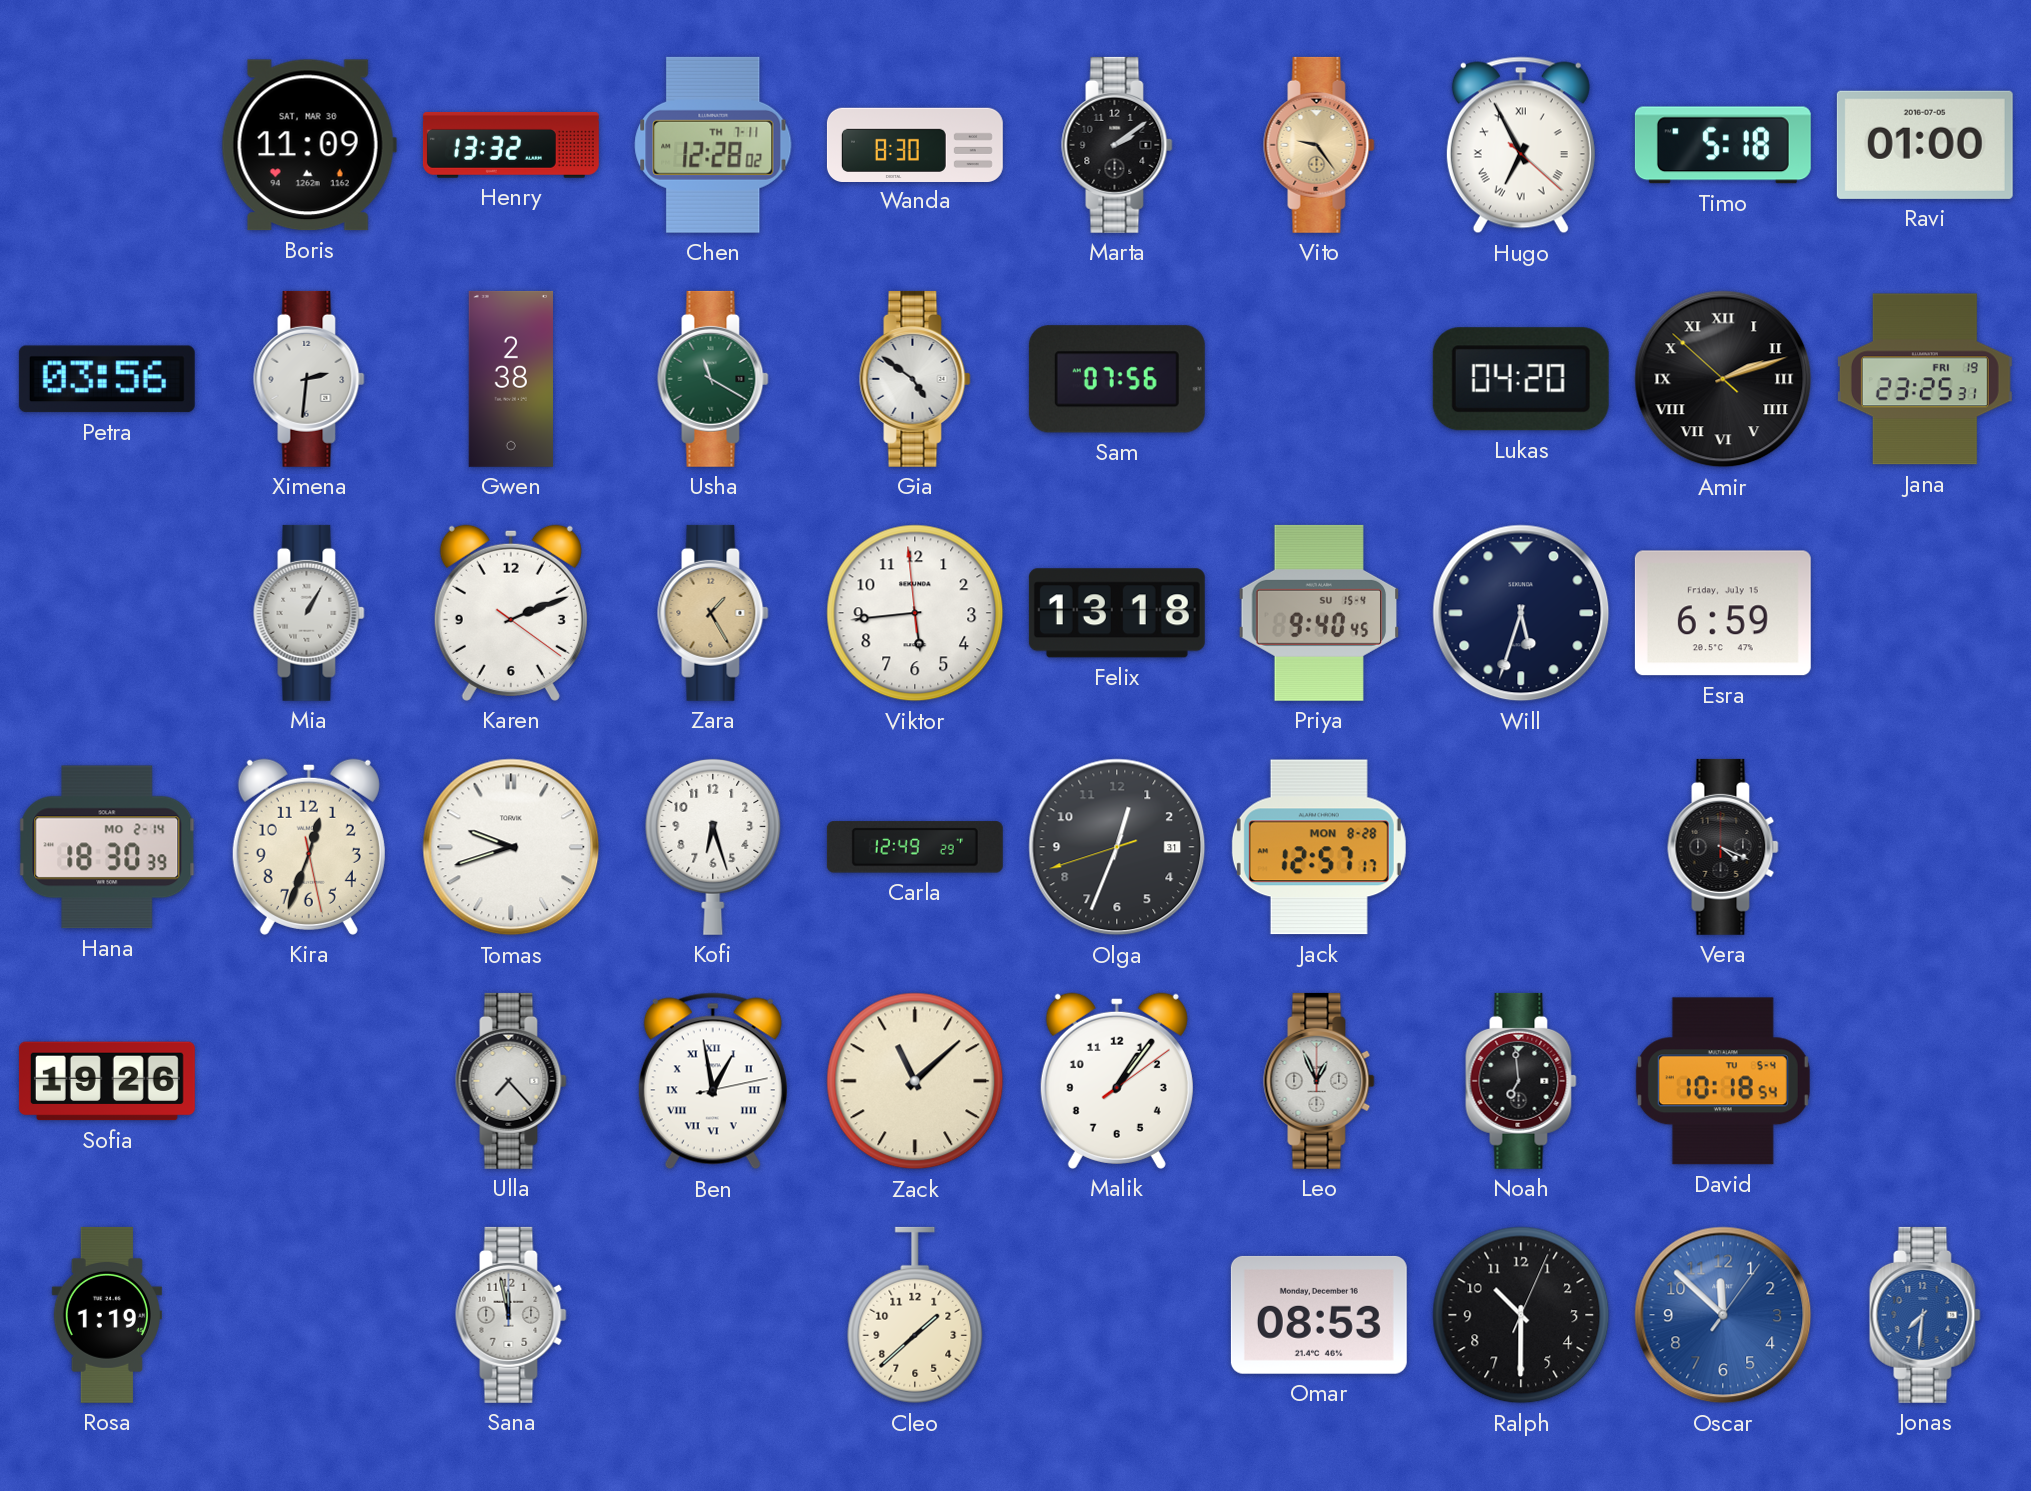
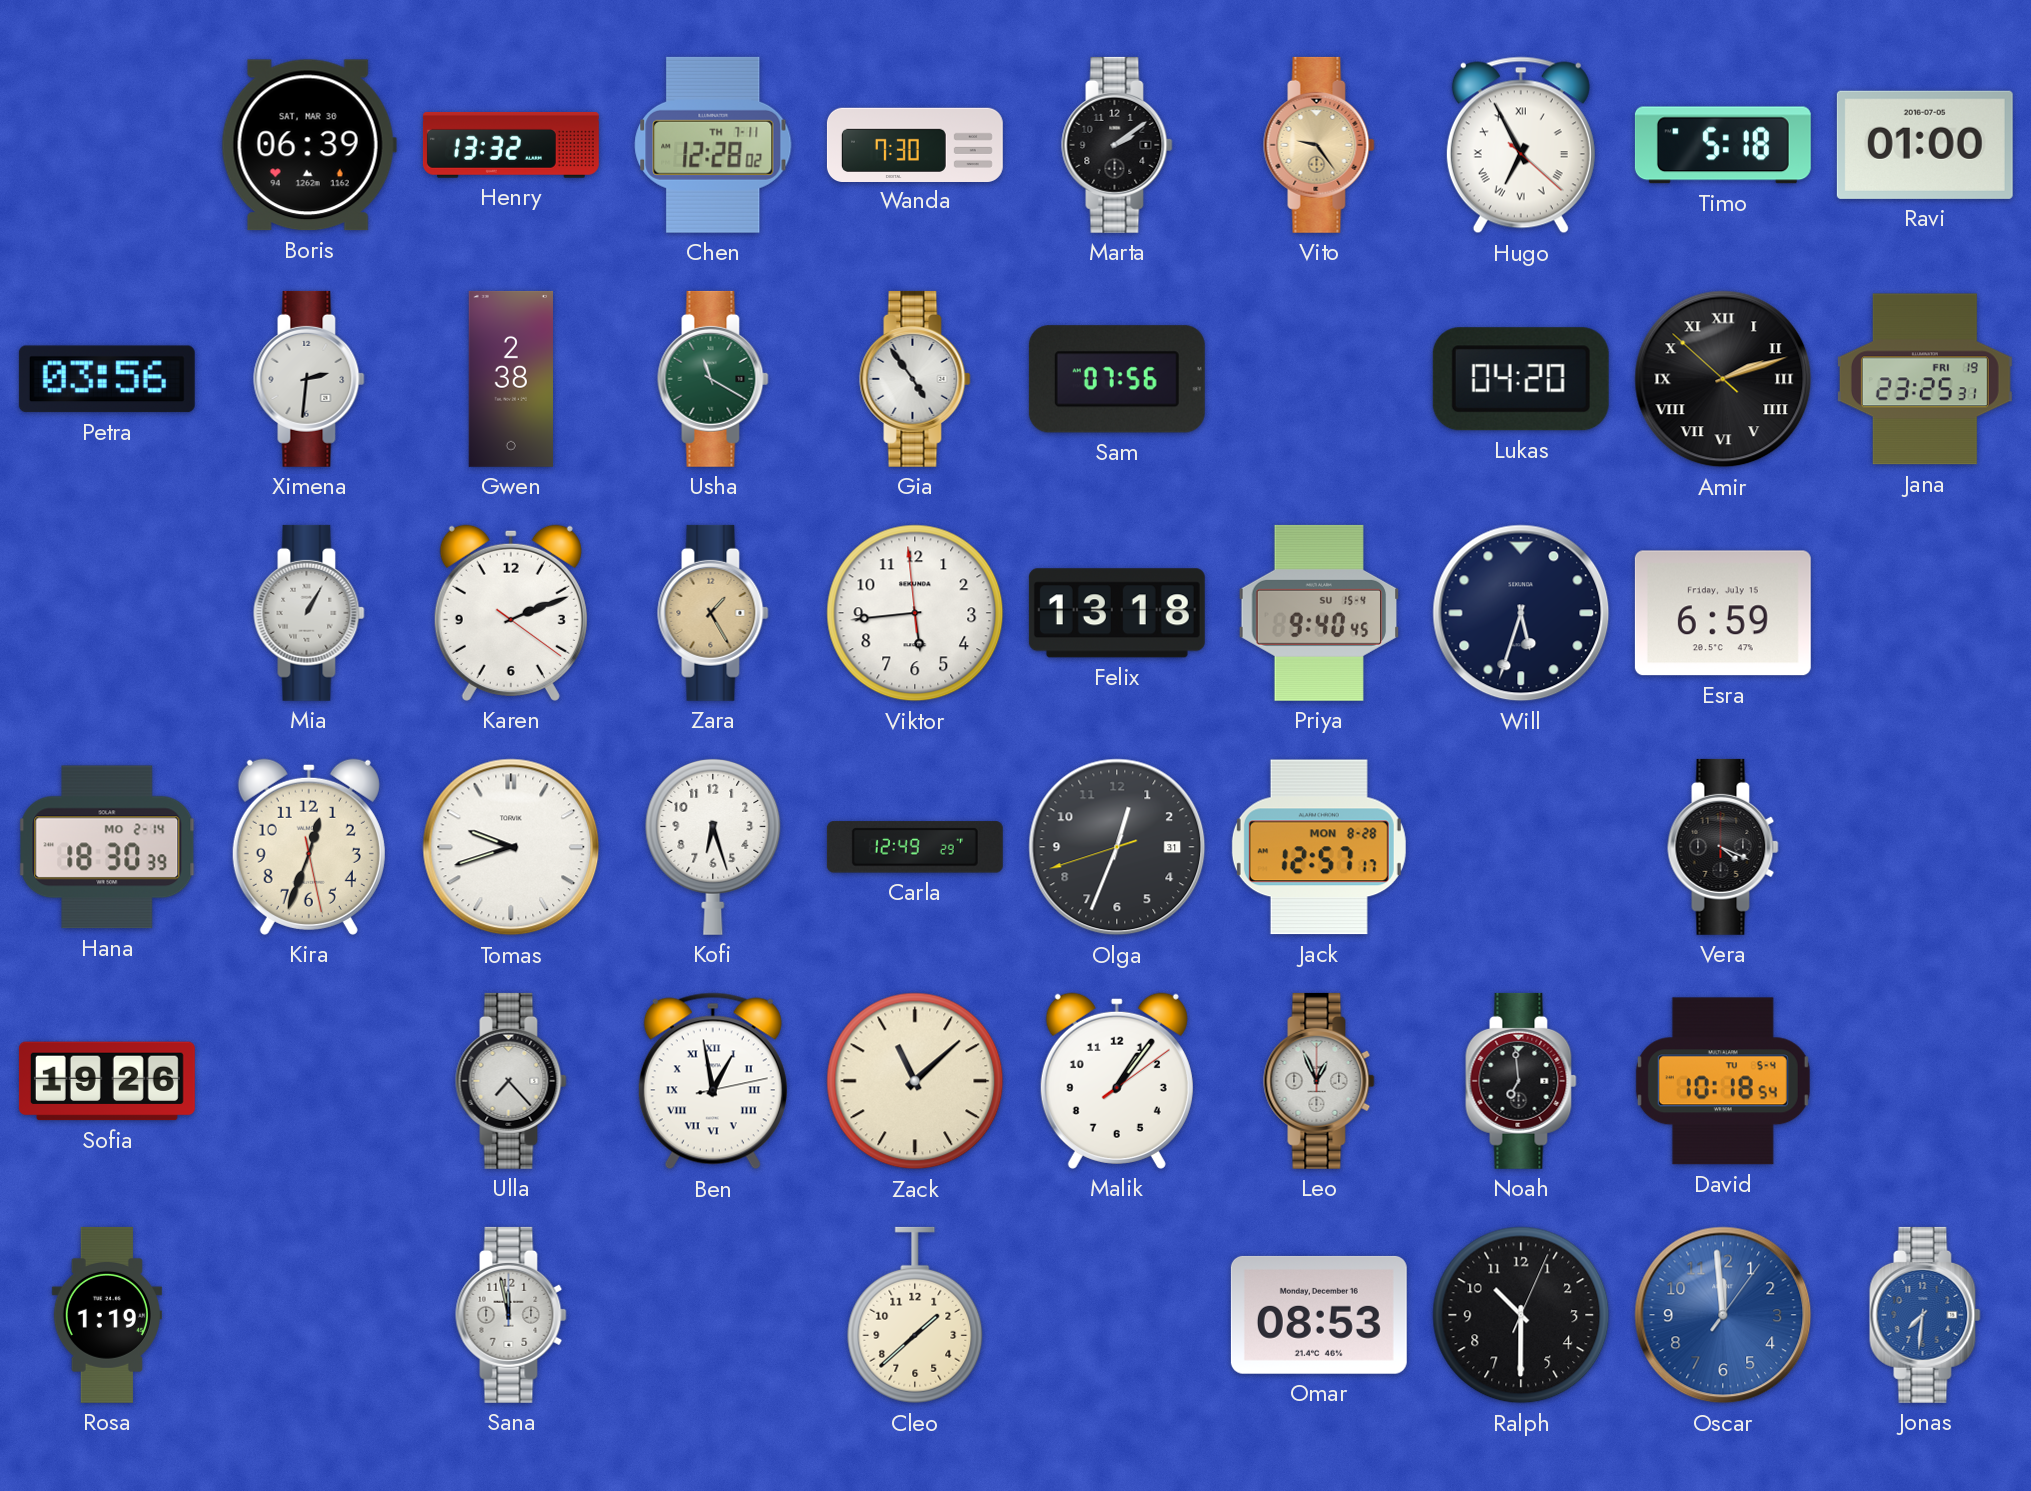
Boris: 11:09 -> 06:39
Wanda: 8:30 -> 7:30
Gia: 4:51 -> 4:54
Oscar: 11:52 -> 11:59
